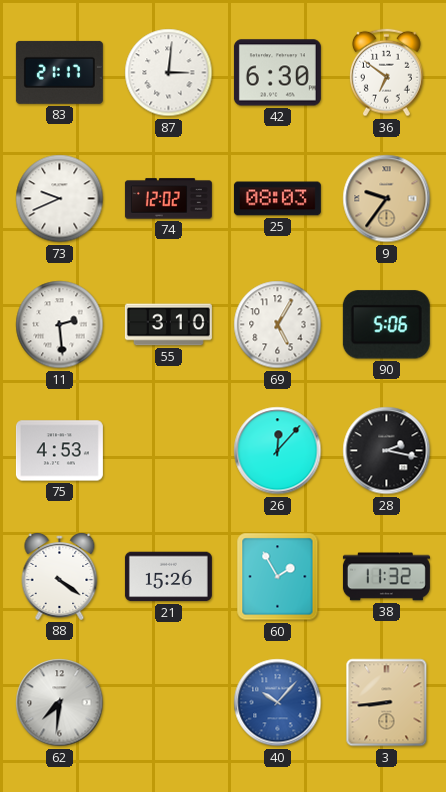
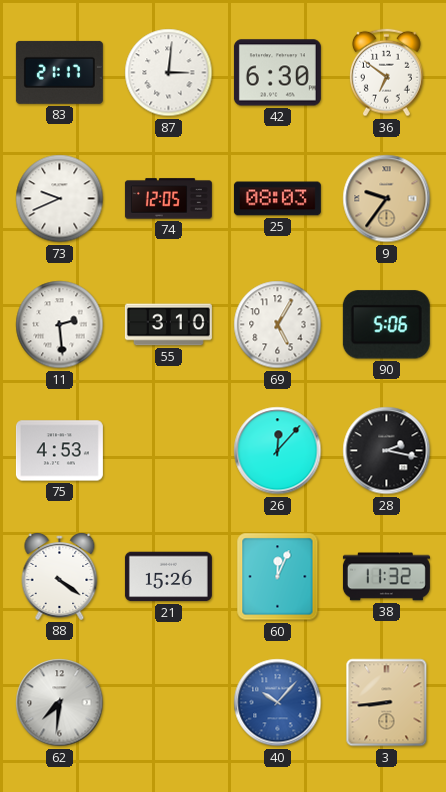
74: 12:02 -> 12:05
60: 1:55 -> 12:04
